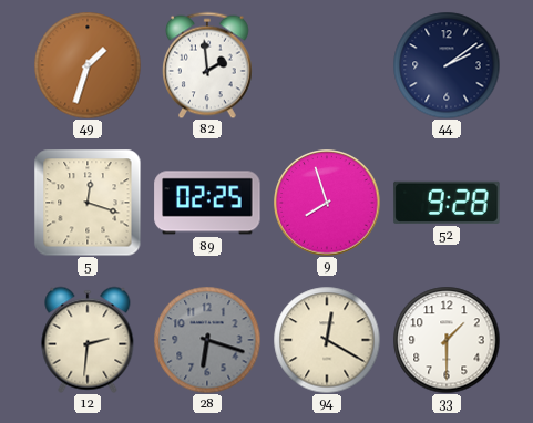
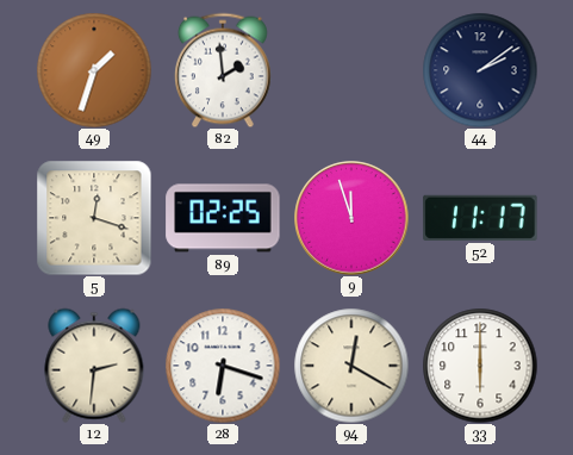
9: 7:57 -> 11:57
52: 9:28 -> 11:17
28 dial: grey -> white
33: 1:30 -> 6:00
